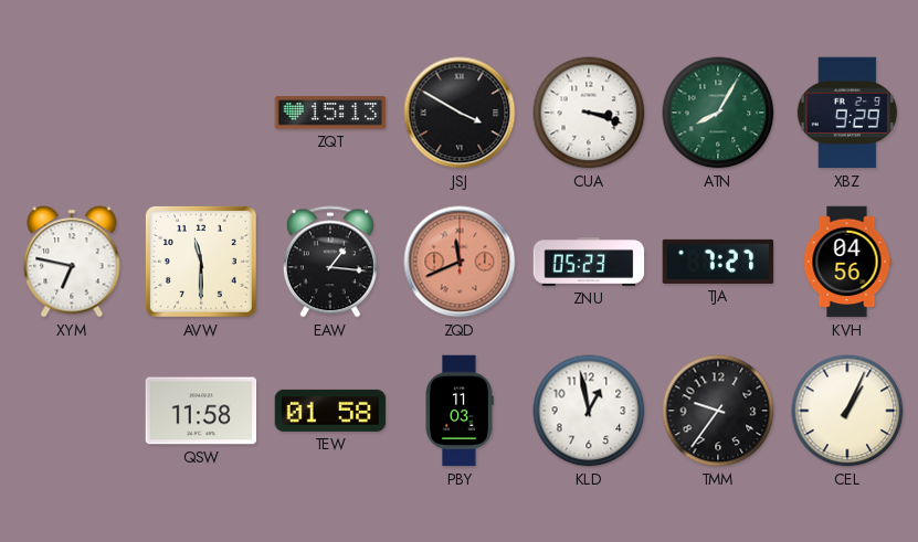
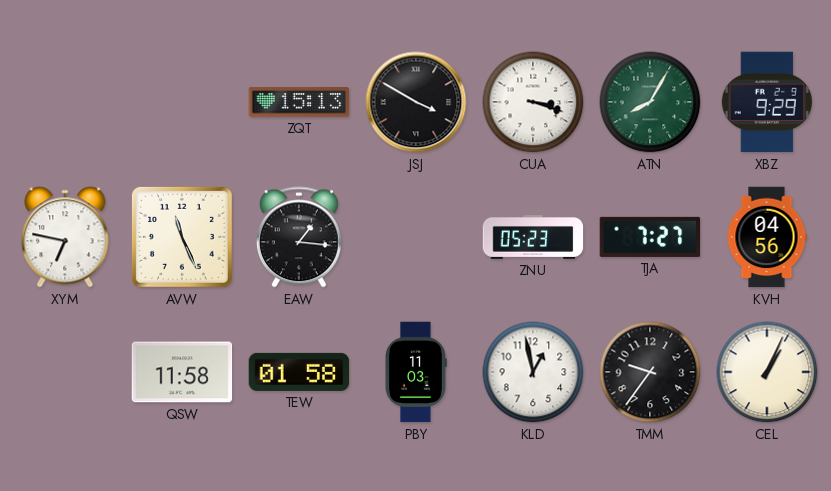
AVW: 11:30 -> 11:26
ZQD: 11:41 -> none
